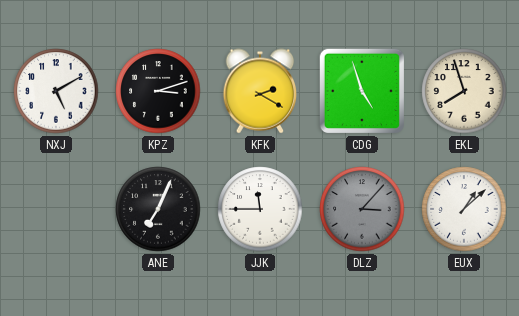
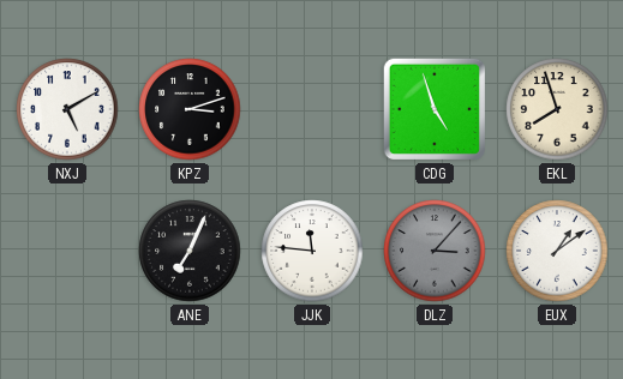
KFK: 2:20 -> none
JJK: 11:45 -> 11:46
EUX: 1:08 -> 1:09
